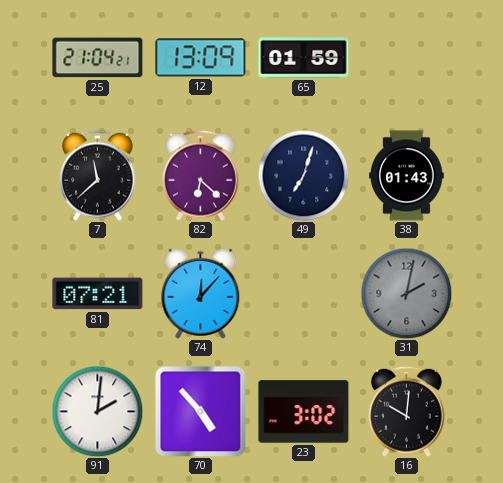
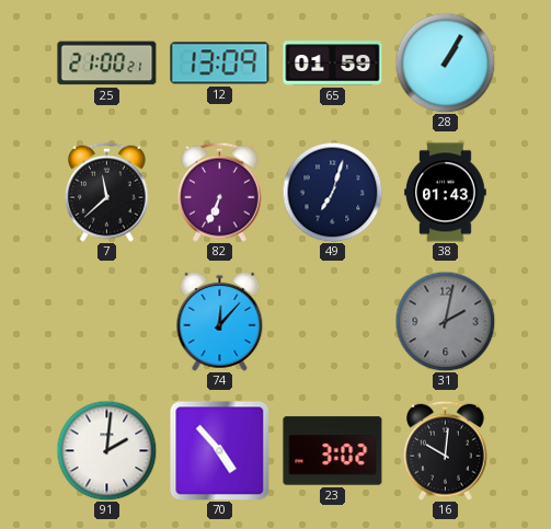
25: 21:04 -> 21:00
28: none -> 1:05
82: 6:22 -> 6:34
81: 07:21 -> none
